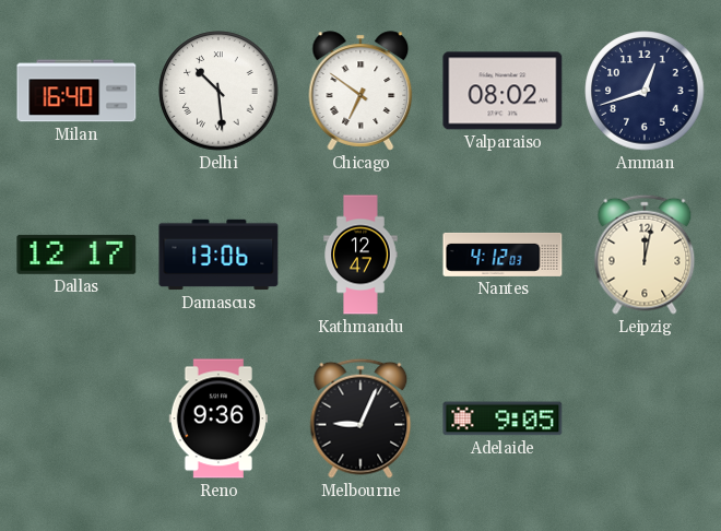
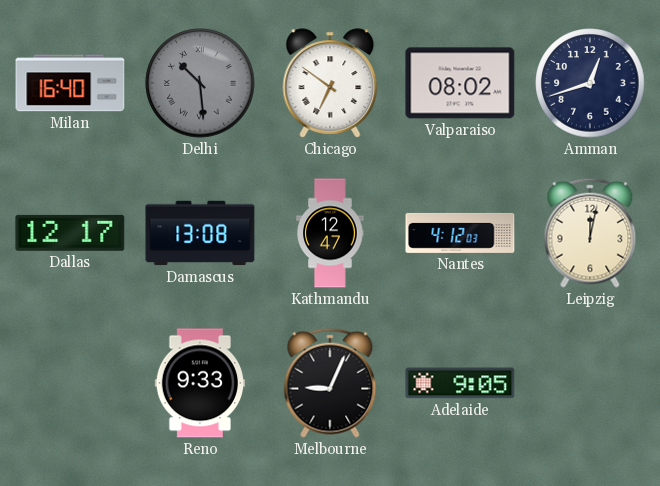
Delhi dial: white -> grey
Damascus: 13:06 -> 13:08
Reno: 9:36 -> 9:33
